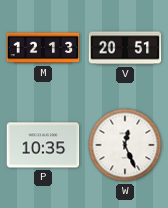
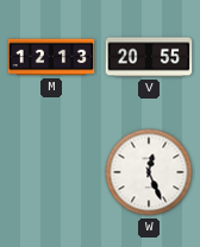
V: 20:51 -> 20:55
P: 10:35 -> none
